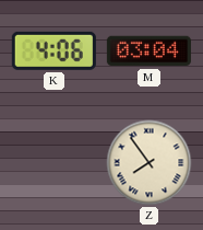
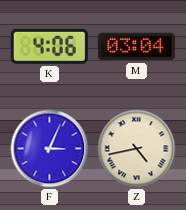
F: none -> 3:04
Z: 7:54 -> 4:43
